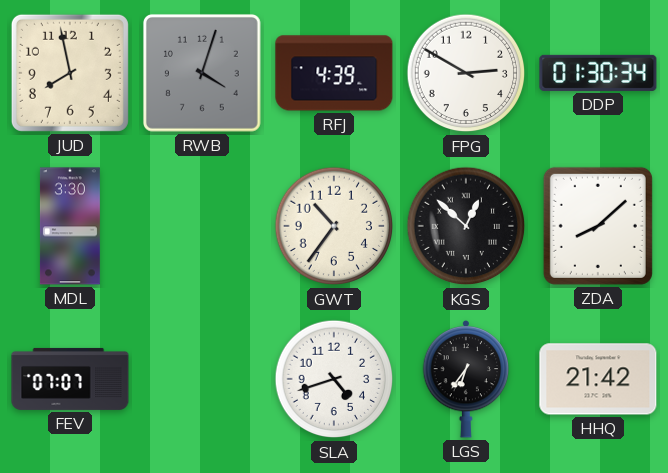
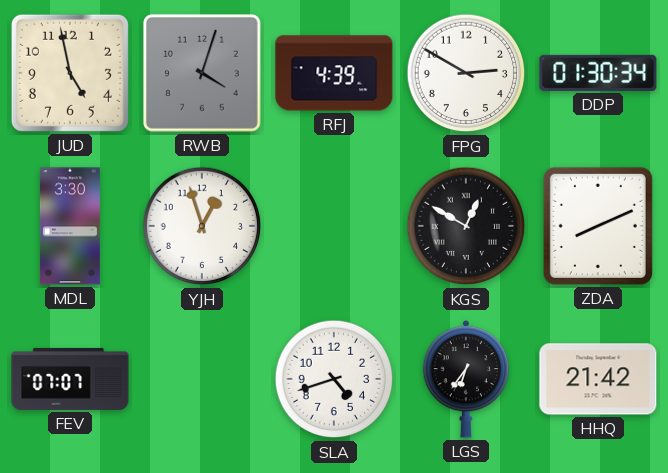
JUD: 7:58 -> 4:58
YJH: none -> 12:57
GWT: 10:36 -> none
KGS: 12:52 -> 12:50
ZDA: 8:08 -> 8:11
